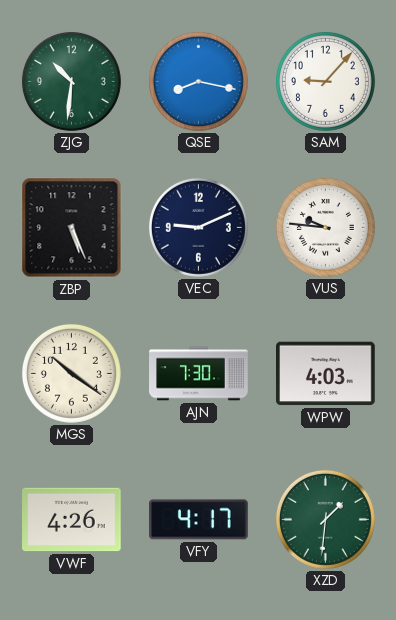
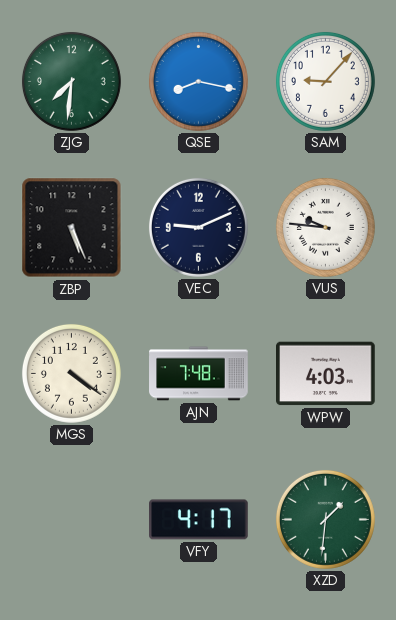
ZJG: 10:31 -> 7:31
MGS: 10:21 -> 4:21
AJN: 7:30 -> 7:48
VWF: 4:26 -> none
